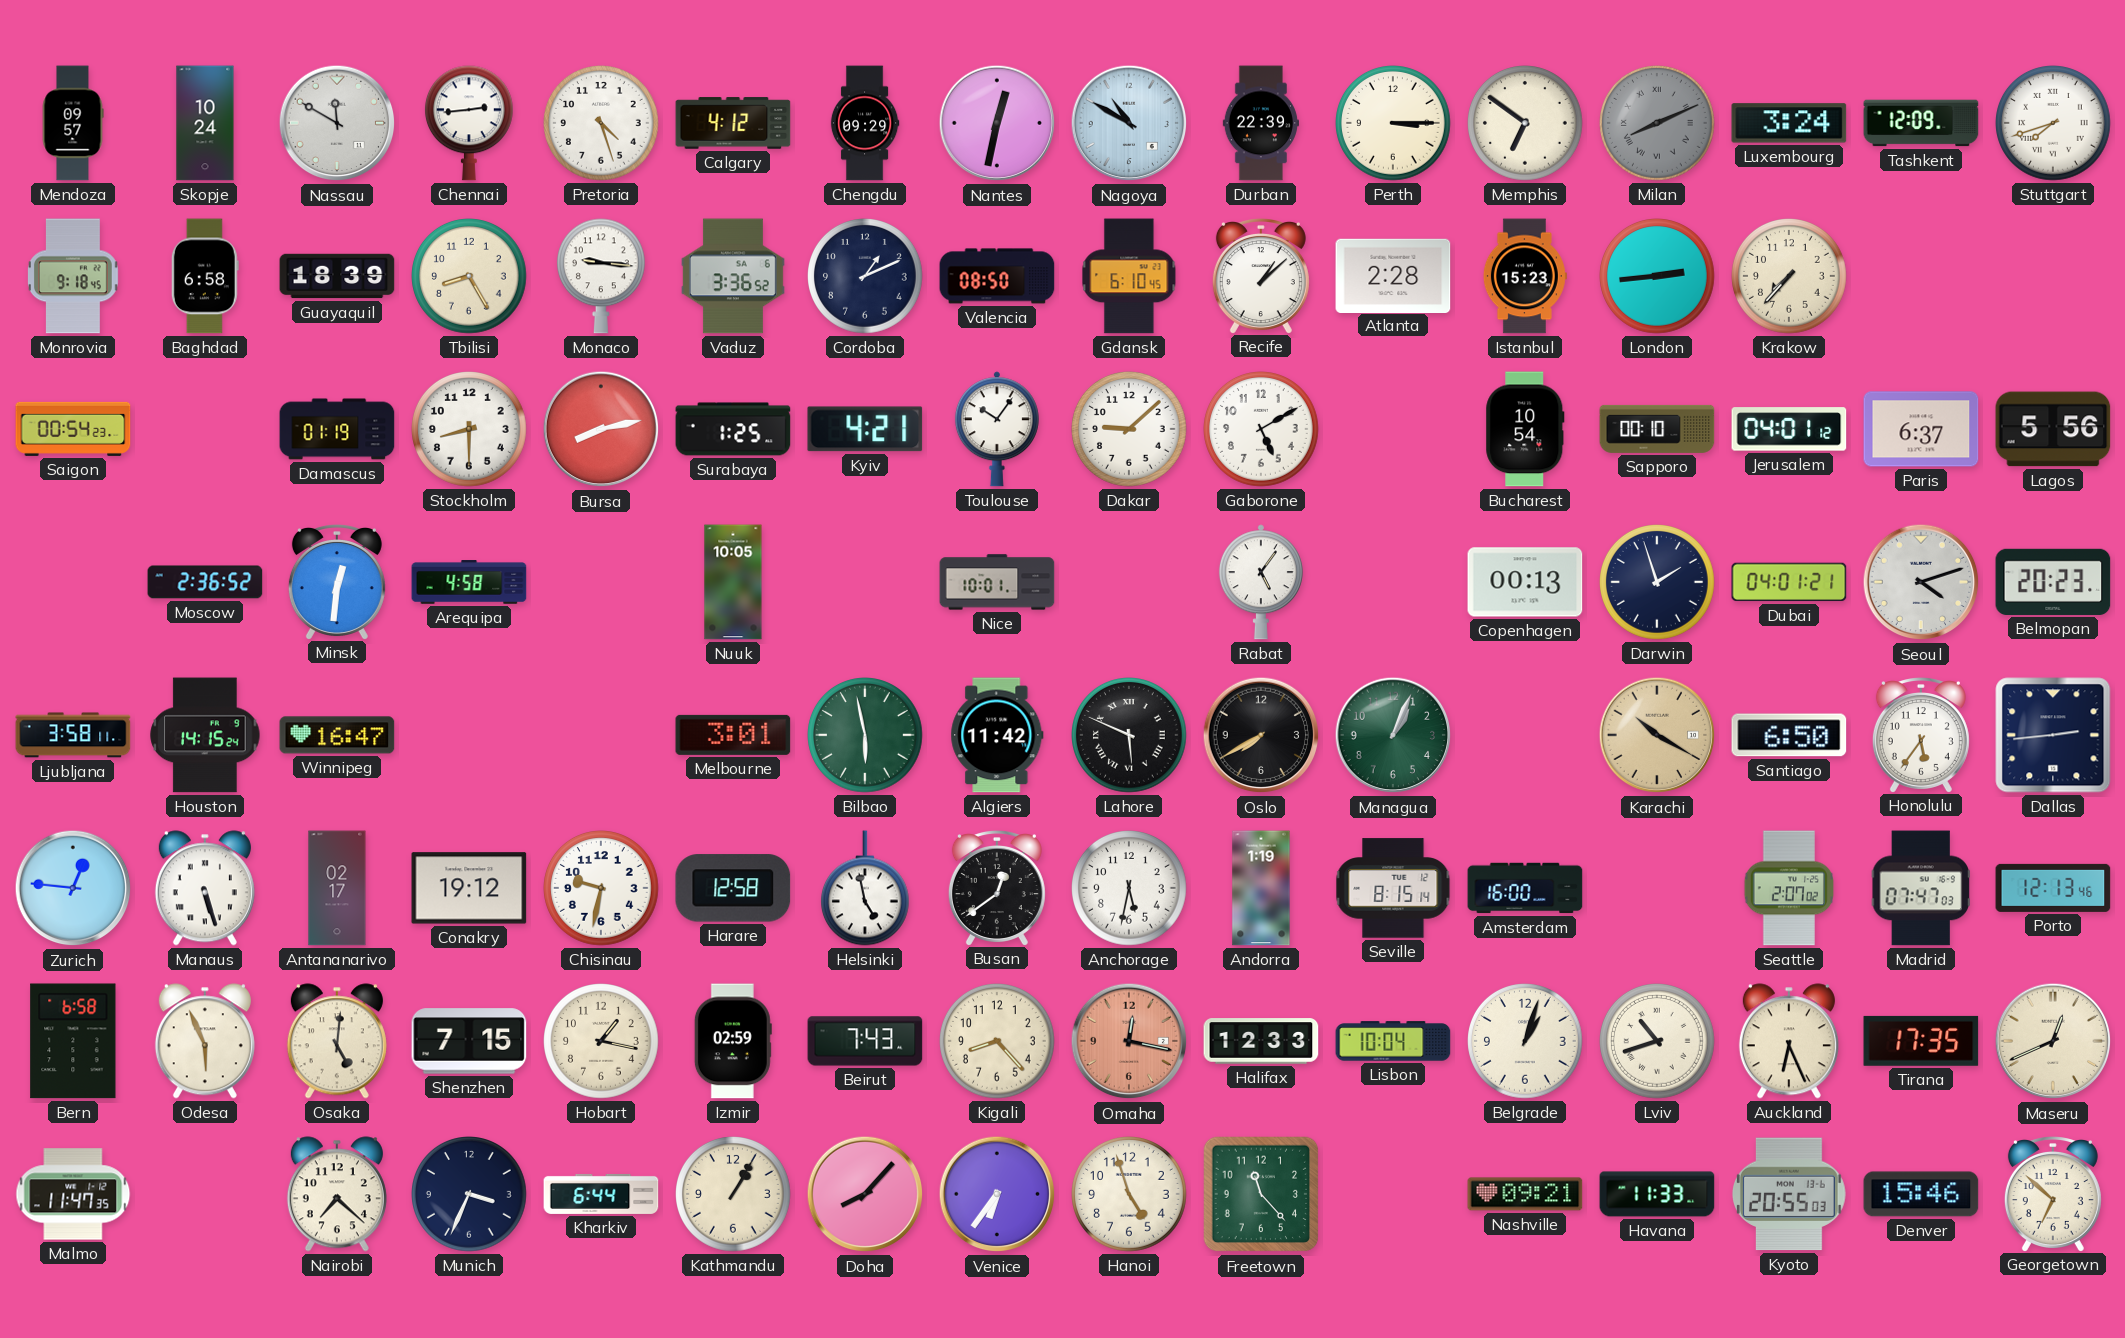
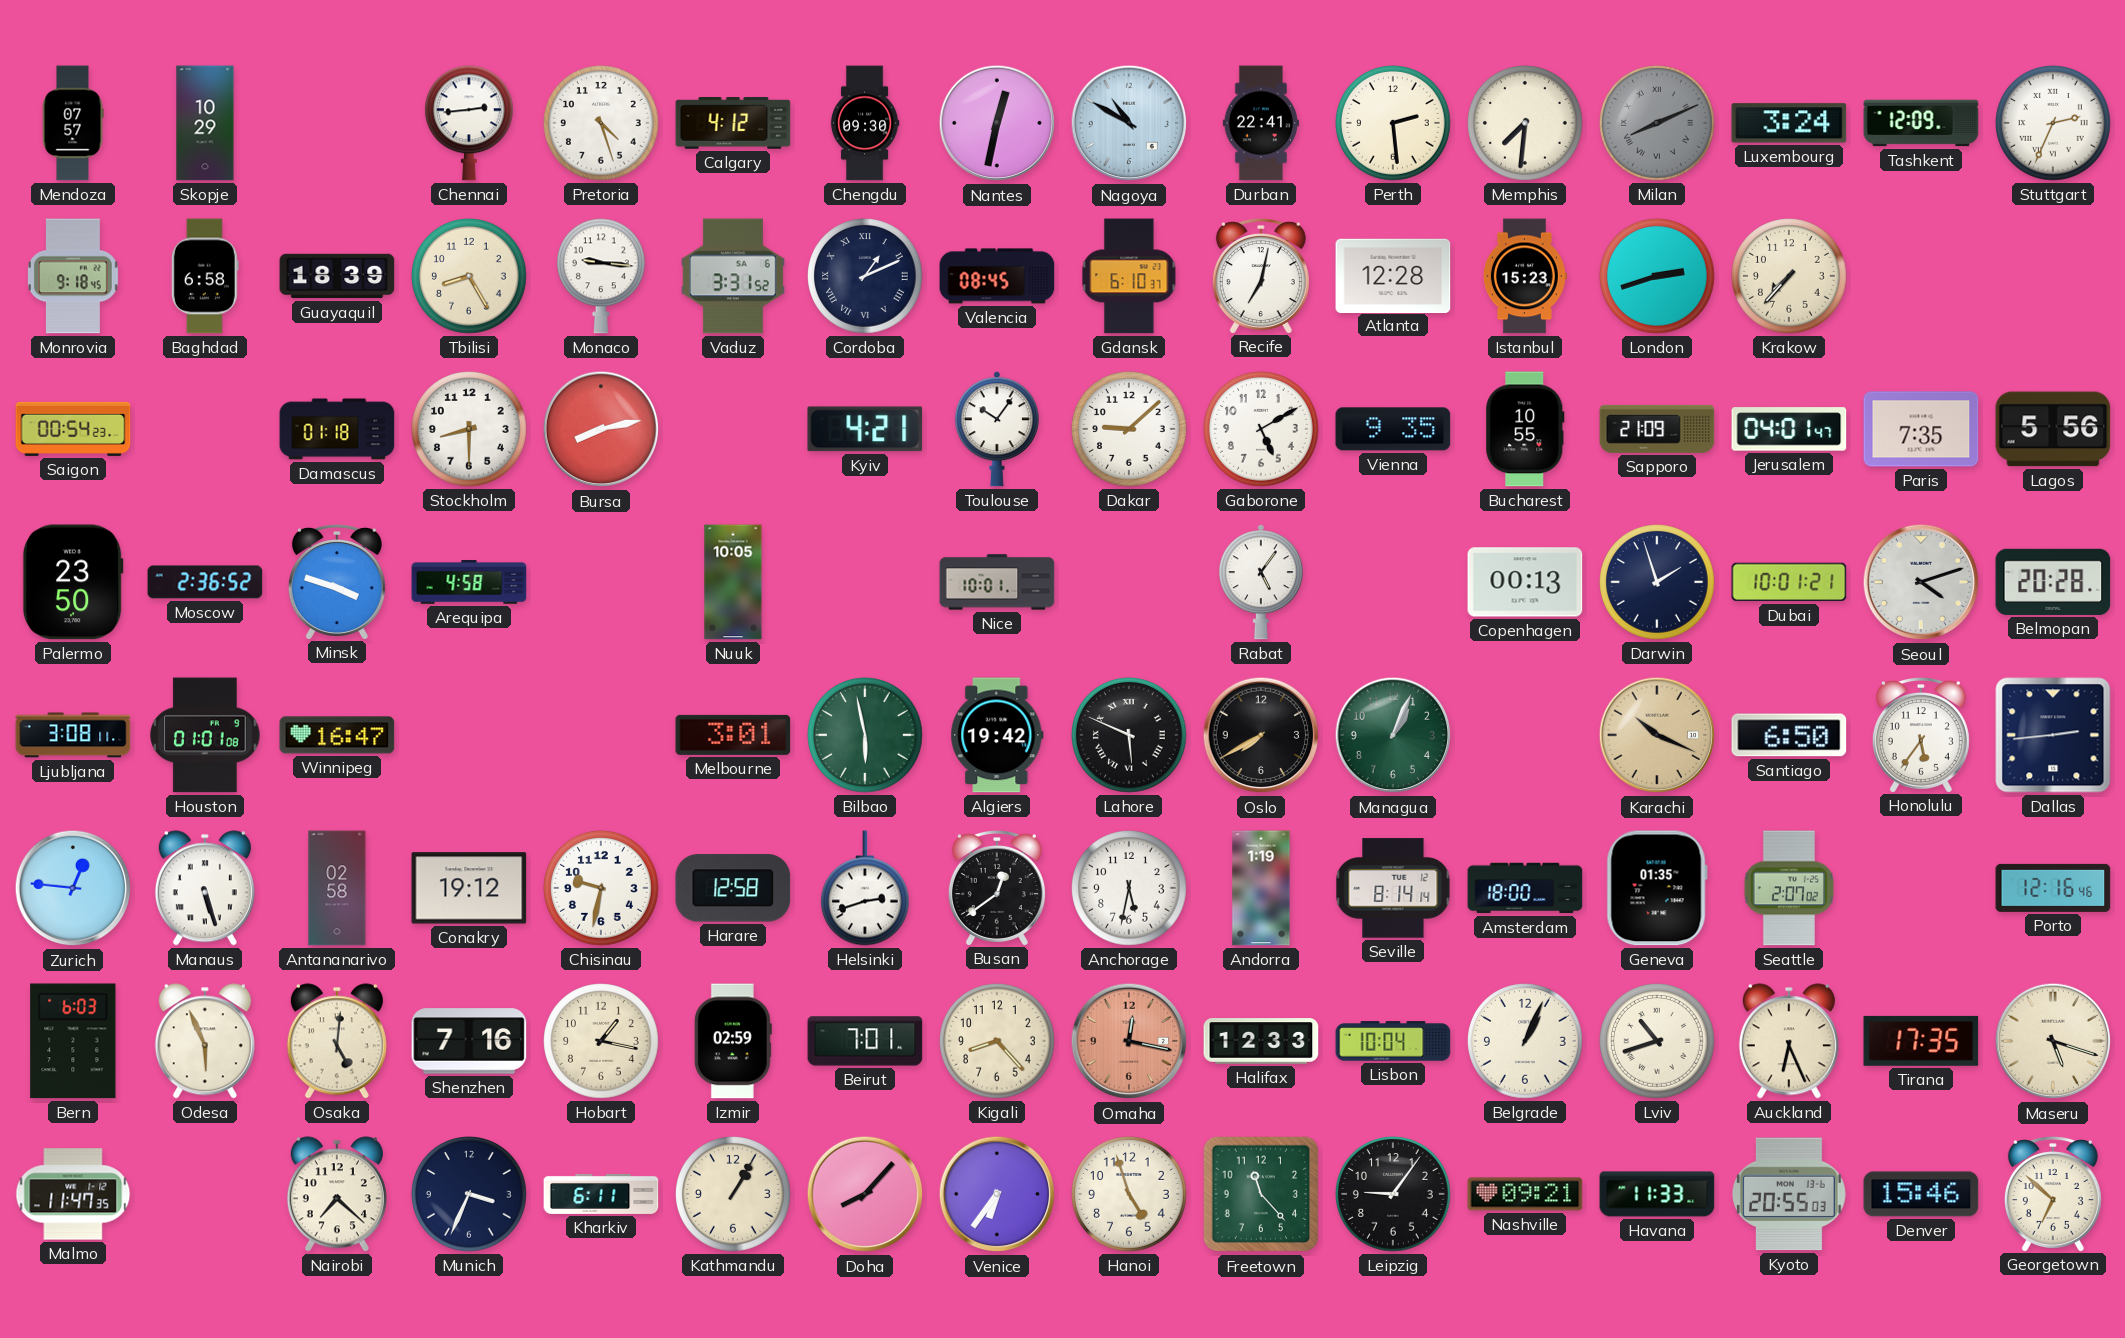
Mendoza: 09:57 -> 07:57
Skopje: 10:24 -> 10:29
Nassau: 11:50 -> none
Chengdu: 09:29 -> 09:30
Durban: 22:39 -> 22:41
Perth: 3:15 -> 2:29
Memphis: 6:51 -> 7:31
Stuttgart: 7:42 -> 2:34
Vaduz: 3:36 -> 3:31
Cordoba numerals: Arabic -> Roman
Valencia: 08:50 -> 08:45
Gdansk: 6:10:45 -> 6:10:37
Recife: 1:08 -> 7:02
Atlanta: 2:28 -> 12:28
London: 2:44 -> 2:42
Damascus: 01:19 -> 01:18
Surabaya: 1:25 -> none
Vienna: none -> 9:35
Bucharest: 10:54 -> 10:55
Sapporo: 00:10 -> 21:09
Jerusalem: 04:01:12 -> 04:01:47
Paris: 6:37 -> 7:35
Palermo: none -> 23:50
Minsk: 12:31 -> 3:48
Dubai: 04:01 -> 10:01
Belmopan: 20:23 -> 20:28
Ljubljana: 3:58 -> 3:08
Houston: 14:15 -> 01:01
Algiers: 11:42 -> 19:42
Karachi: 10:20 -> 10:19
Antananarivo: 02:17 -> 02:58
Helsinki: 4:58 -> 2:42
Seville: 8:15 -> 8:14
Amsterdam: 16:00 -> 18:00
Geneva: none -> 01:35
Madrid: 07:47 -> none
Porto: 12:13 -> 12:16
Bern: 6:58 -> 6:03
Shenzhen: 7:15 -> 7:16
Beirut: 7:43 -> 7:01
Belgrade: 1:03 -> 1:04
Maseru: 12:41 -> 5:18
Kharkiv: 6:44 -> 6:11
Leipzig: none -> 9:06
